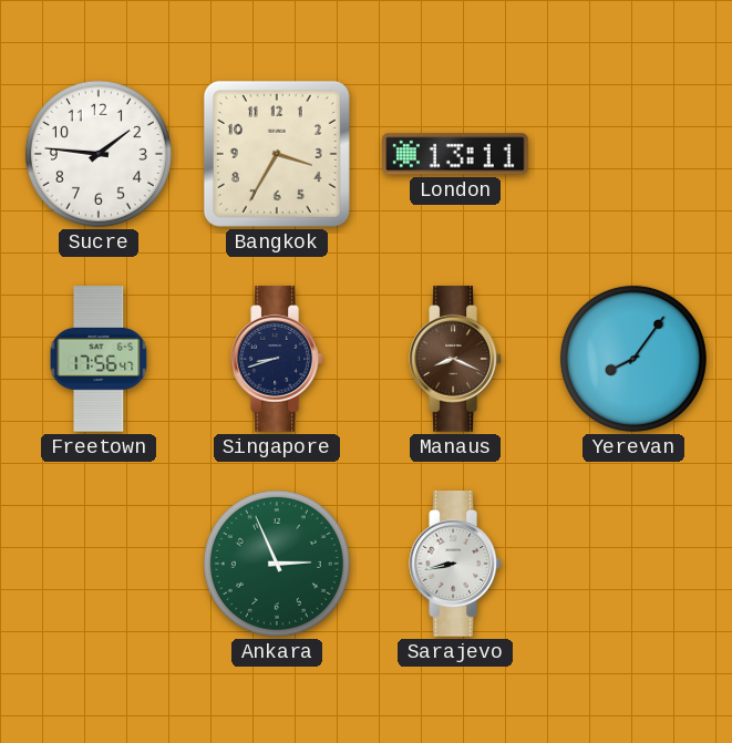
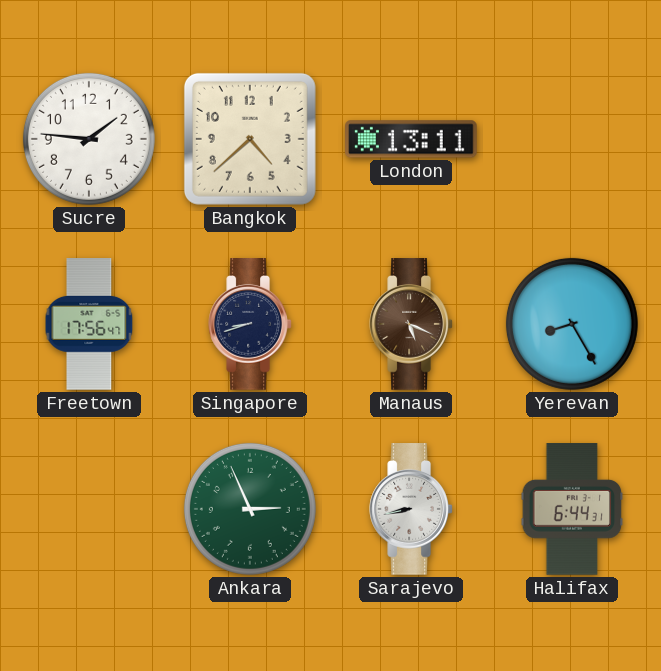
Bangkok: 3:35 -> 4:38
Manaus: 8:19 -> 5:19
Yerevan: 8:06 -> 8:25
Halifax: none -> 6:44
